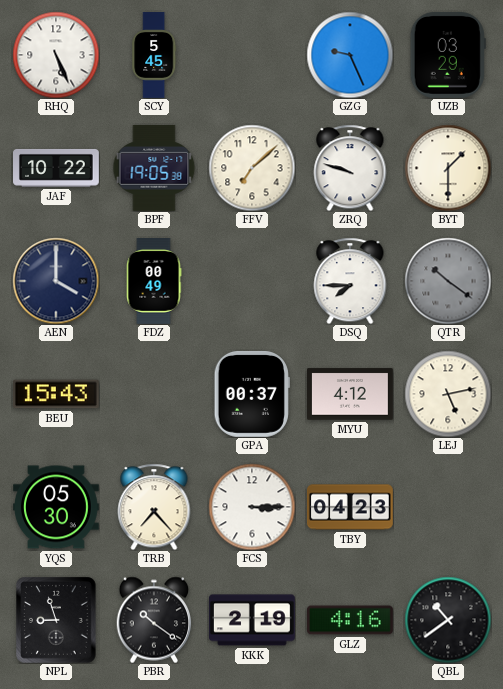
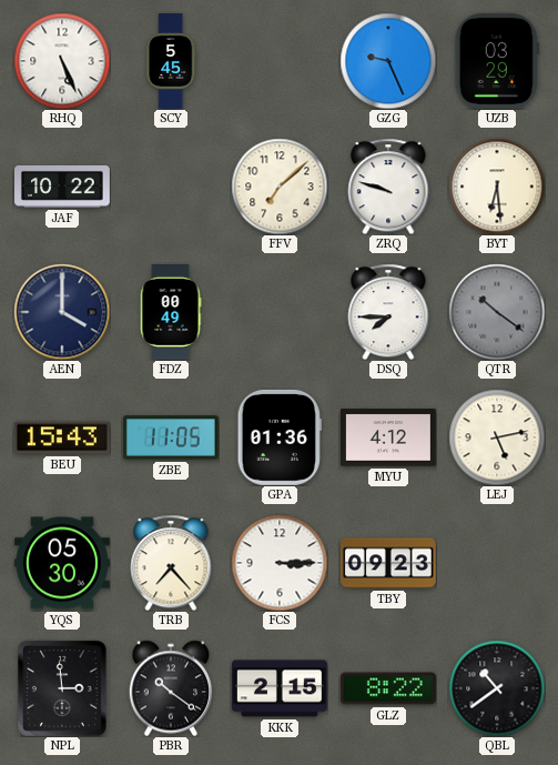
BPF: 19:05 -> none
BYT: 1:30 -> 6:29
ZBE: none -> 11:05
GPA: 00:37 -> 01:36
TBY: 04:23 -> 09:23
NPL: 8:57 -> 2:59
KKK: 2:19 -> 2:15
GLZ: 4:16 -> 8:22
